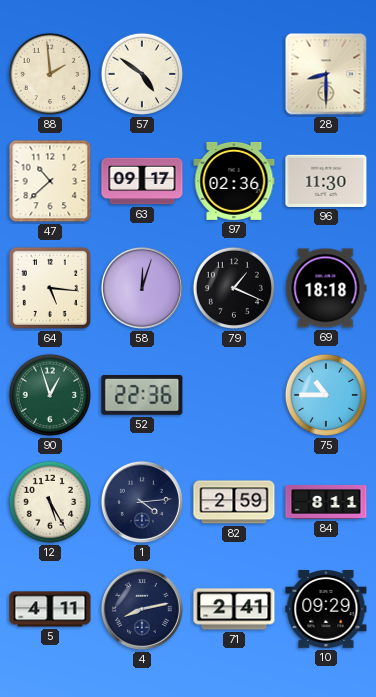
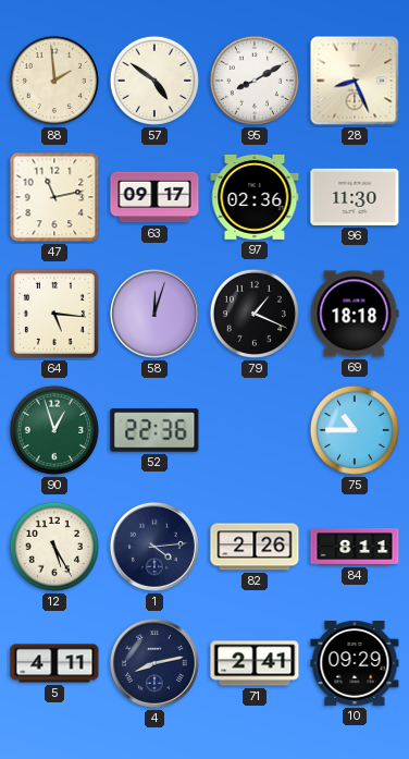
95: none -> 8:10
28: 8:30 -> 8:26
47: 10:38 -> 11:13
82: 2:59 -> 2:26
